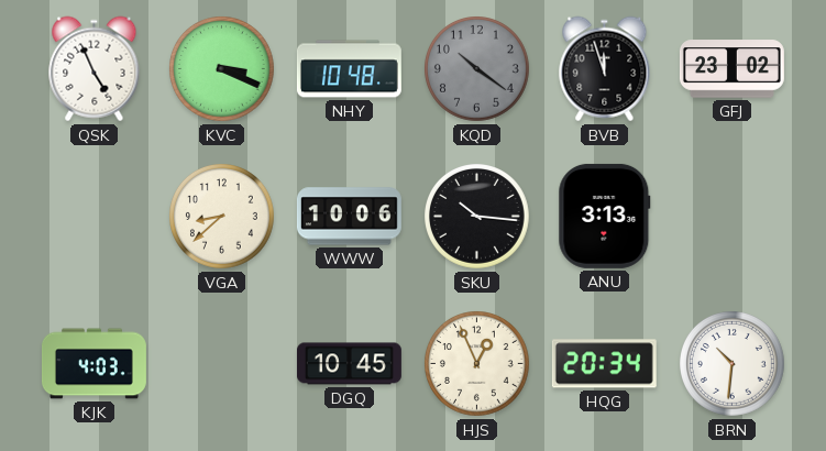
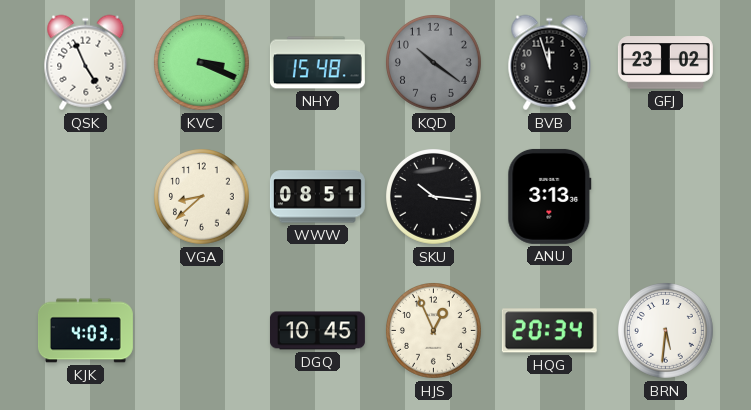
NHY: 10:48 -> 15:48
WWW: 10:06 -> 08:51
BRN: 10:31 -> 5:31
